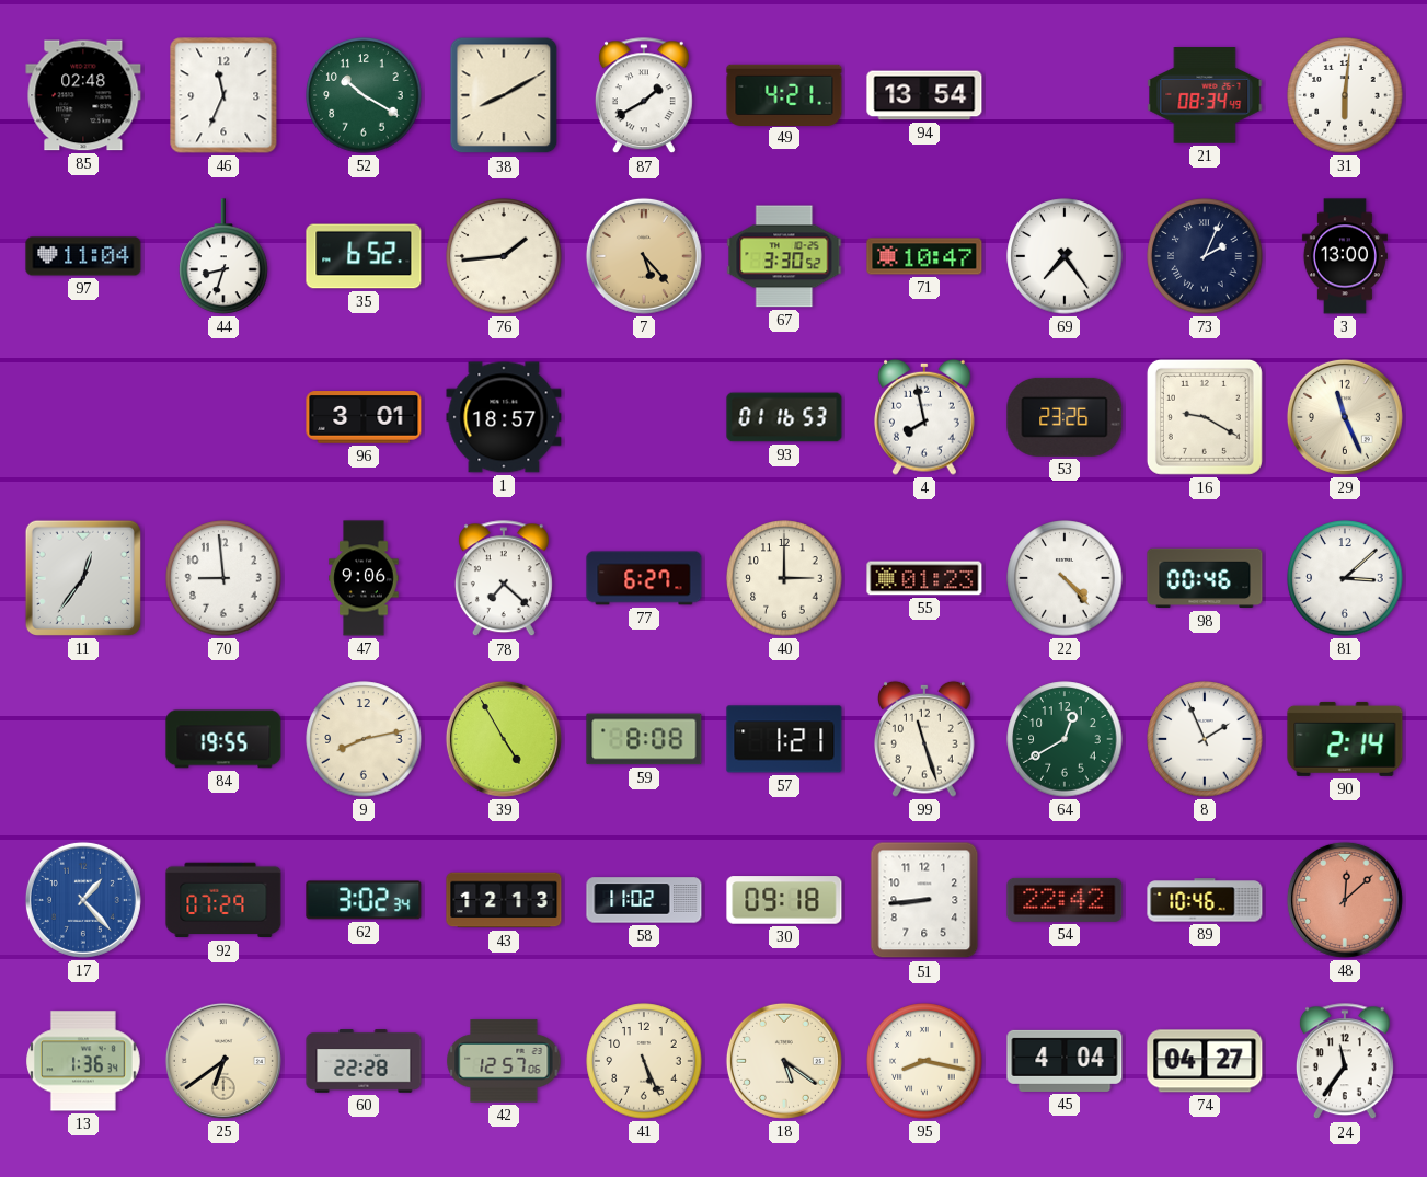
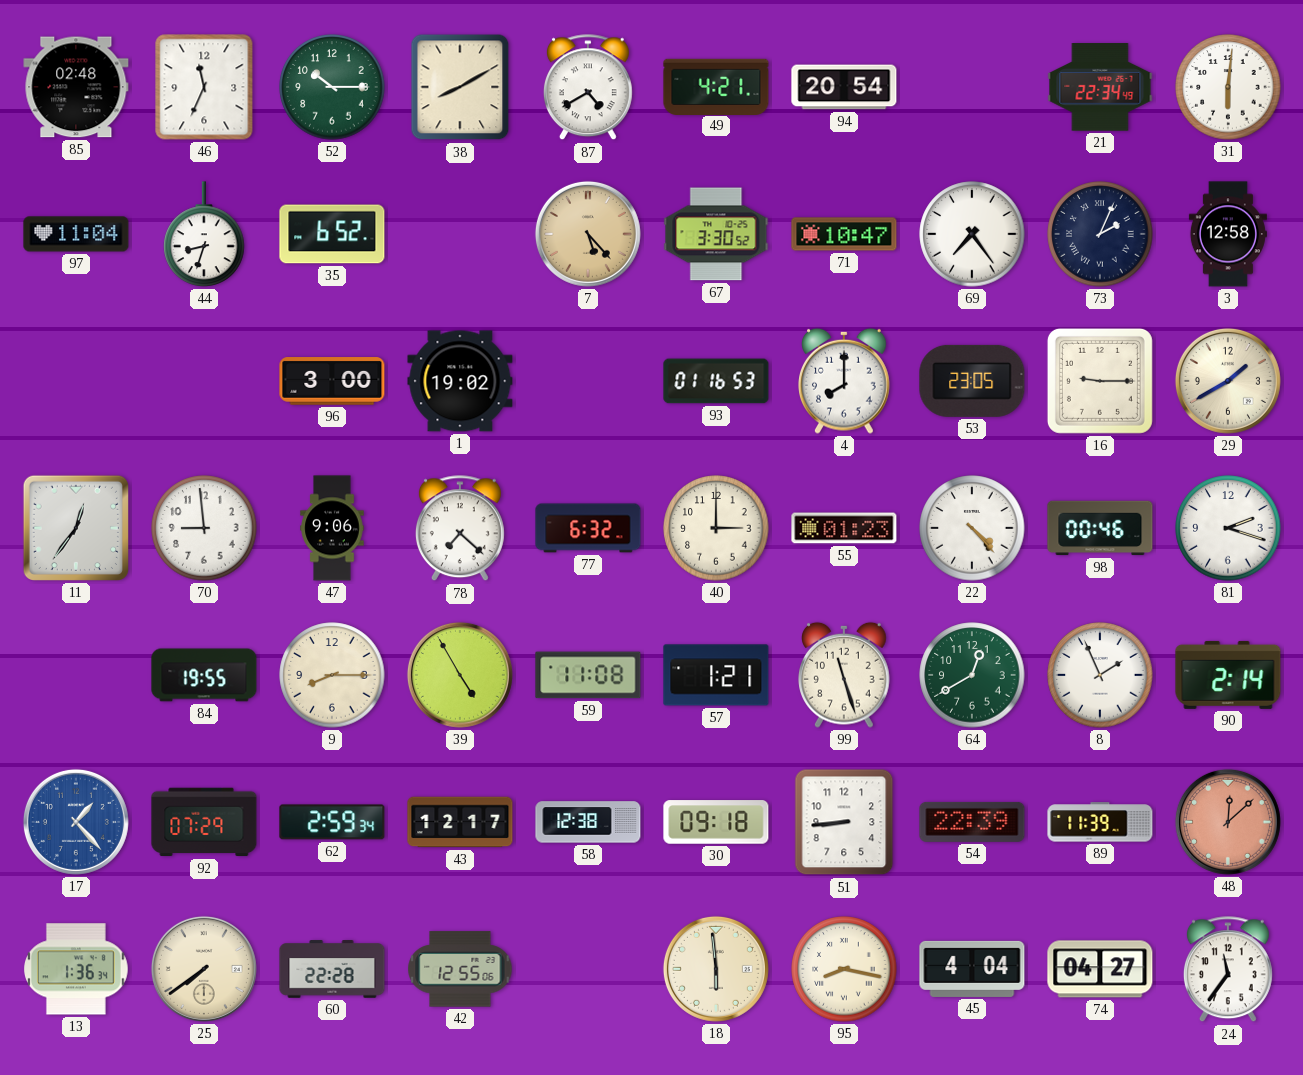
52: 10:20 -> 10:15
87: 1:40 -> 4:40
94: 13:54 -> 20:54
21: 08:34 -> 22:34
76: 1:44 -> none
3: 13:00 -> 12:58
96: 3:01 -> 3:00
1: 18:57 -> 19:02
4: 7:58 -> 8:00
53: 23:26 -> 23:05
16: 9:20 -> 9:15
29: 11:26 -> 1:40
77: 6:27 -> 6:32
81: 3:08 -> 2:18
9: 8:13 -> 8:15
59: 8:08 -> 11:08
62: 3:02 -> 2:59
43: 12:13 -> 12:17
58: 11:02 -> 12:38
54: 22:42 -> 22:39
89: 10:46 -> 11:39
25: 6:39 -> 7:39
42: 12:57 -> 12:55
41: 5:26 -> none
18: 5:21 -> 5:59
